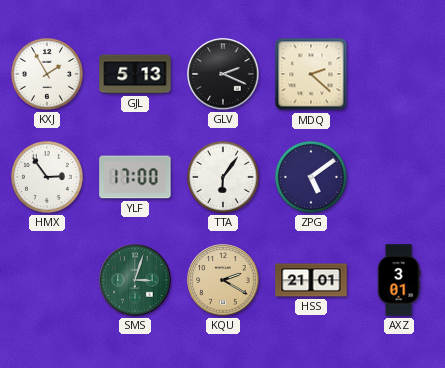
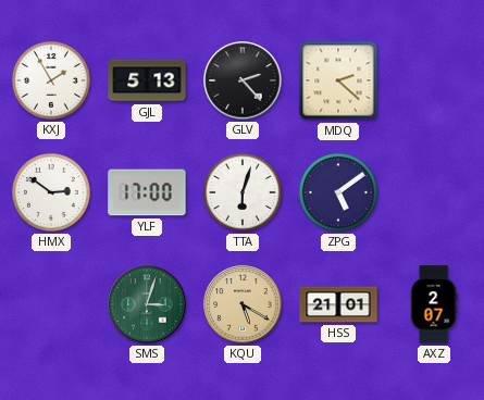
GLV: 2:19 -> 2:23
HMX: 2:54 -> 2:51
TTA: 6:06 -> 6:03
KQU: 2:20 -> 5:20
AXZ: 3:01 -> 2:07
